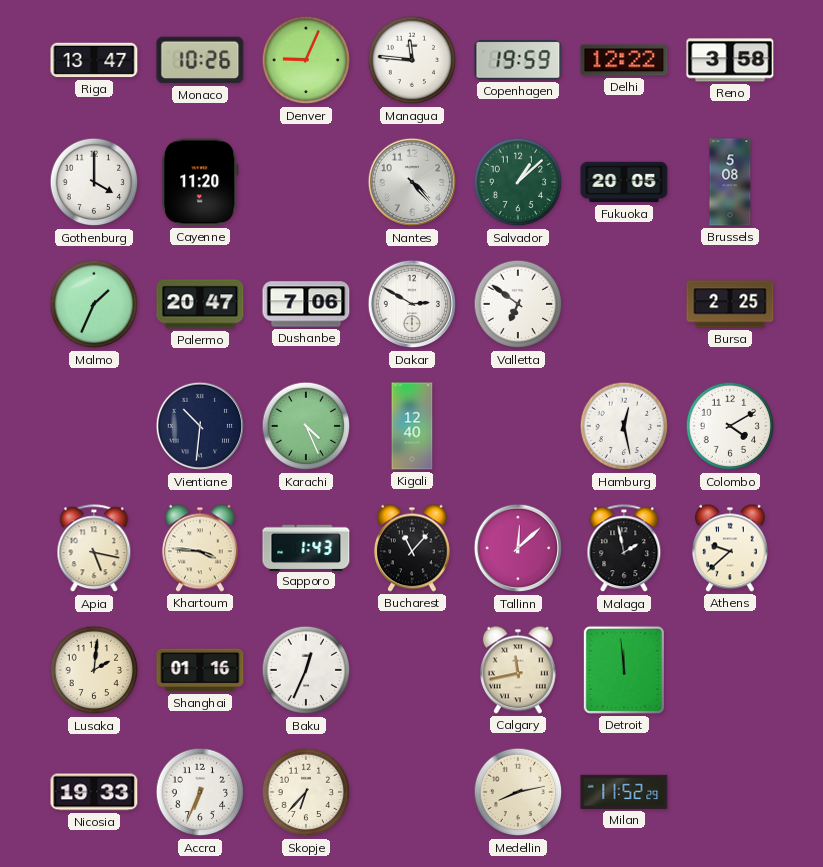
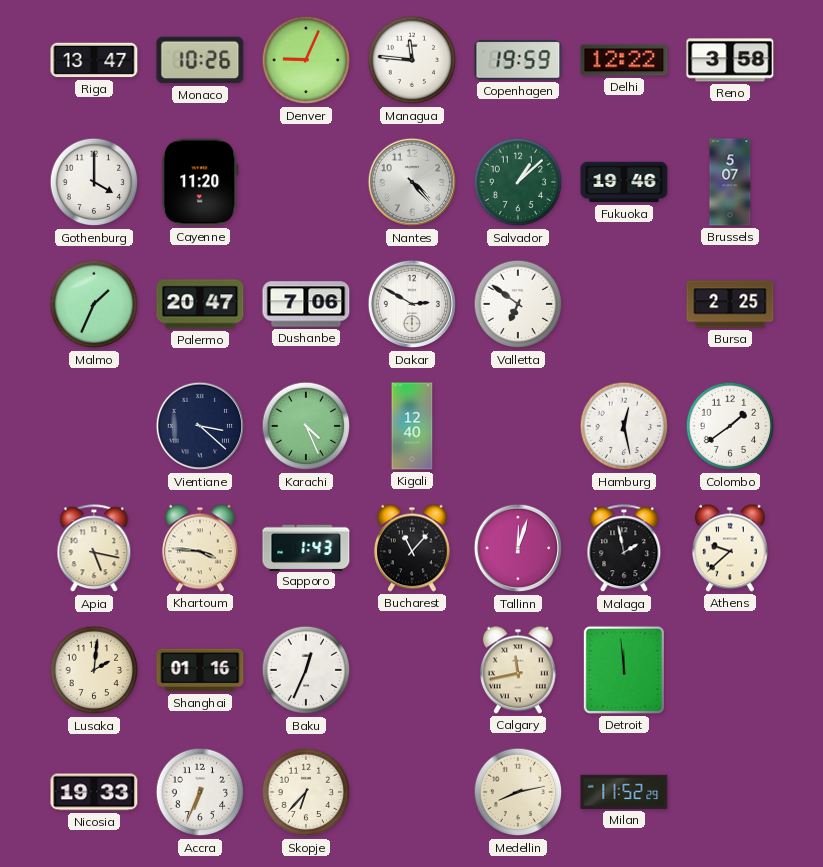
Fukuoka: 20:05 -> 19:46
Brussels: 5:08 -> 5:07
Vientiane: 10:31 -> 3:22
Colombo: 4:10 -> 1:39
Tallinn: 12:08 -> 12:03
